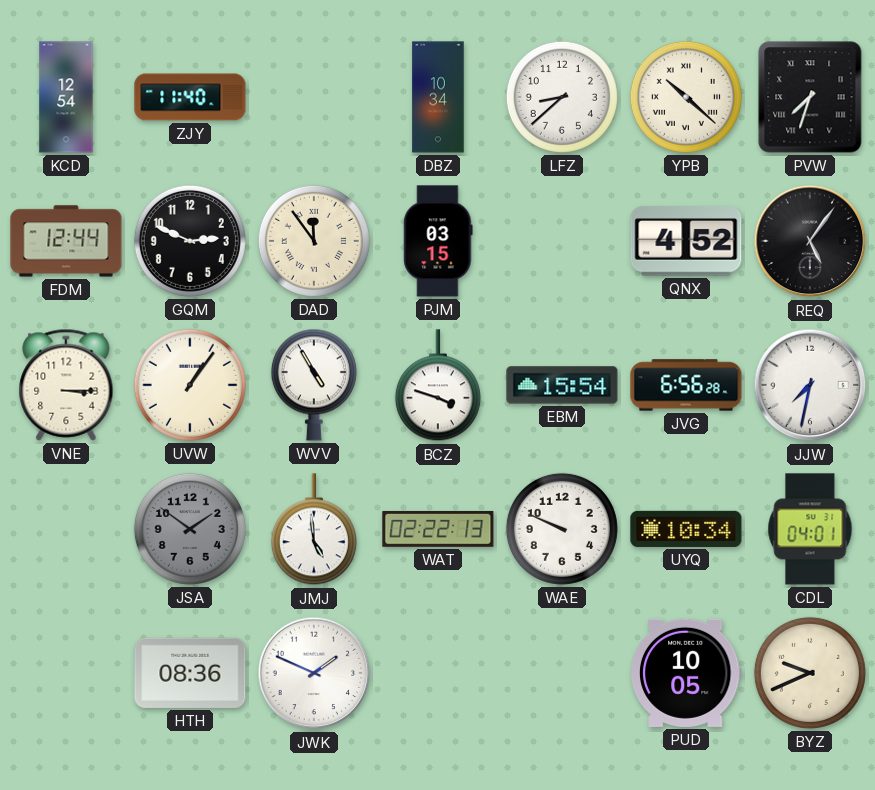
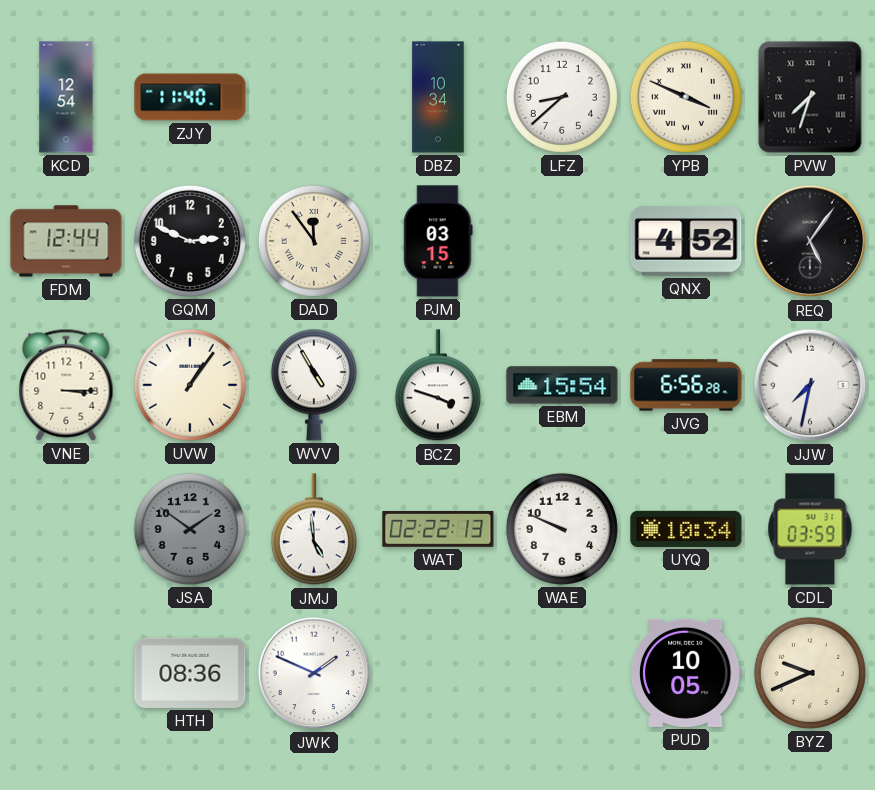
YPB: 10:22 -> 3:49
CDL: 04:01 -> 03:59
